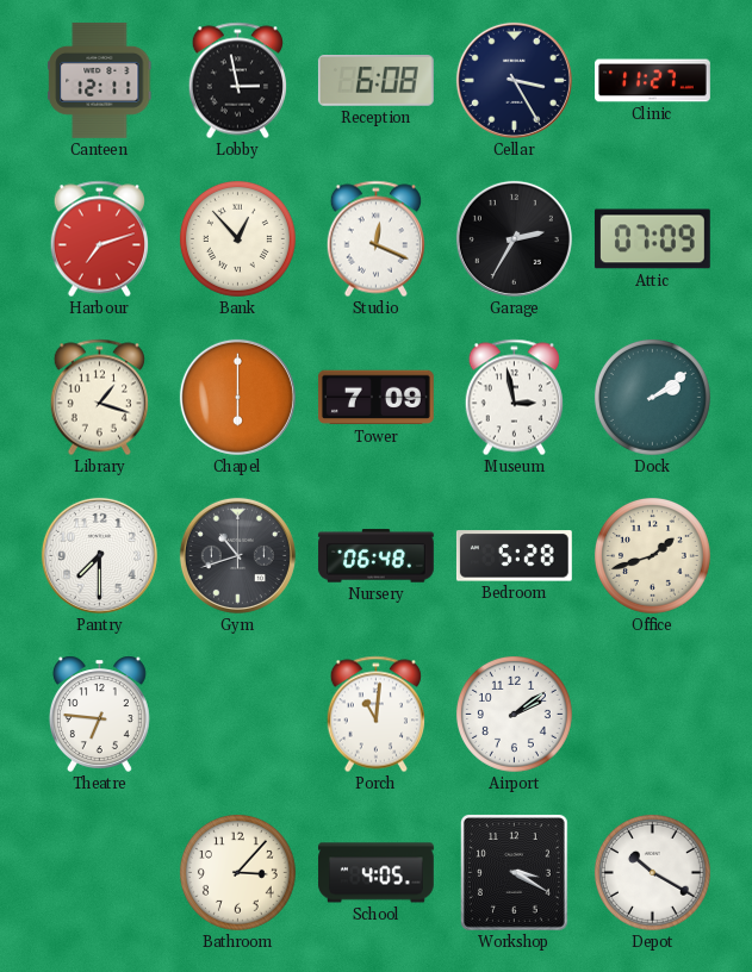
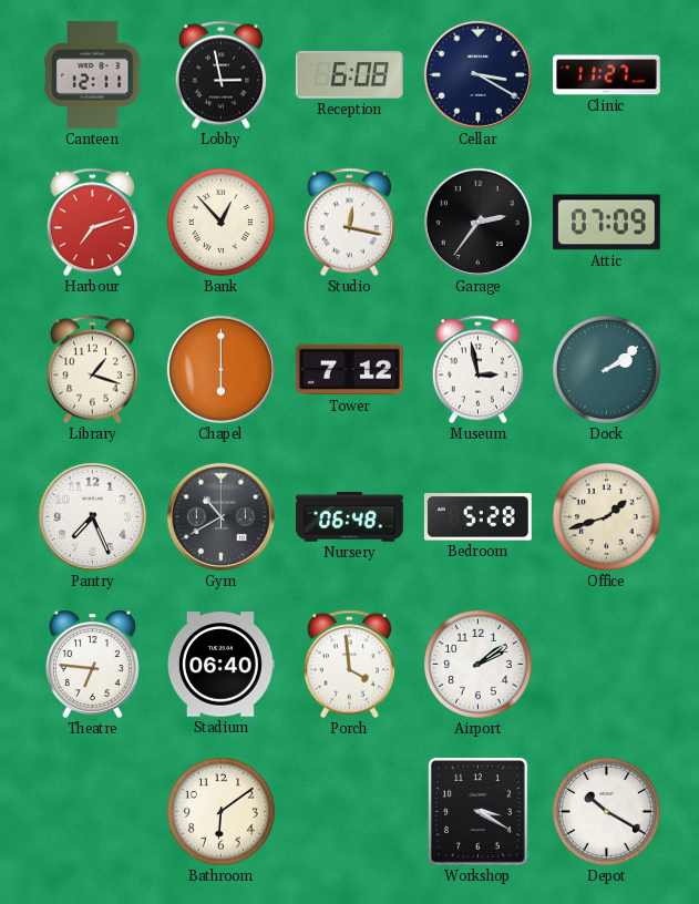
Cellar: 3:25 -> 3:20
Studio: 12:19 -> 12:17
Garage: 2:35 -> 2:36
Tower: 7:09 -> 7:12
Pantry: 7:30 -> 7:26
Gym: 10:42 -> 10:40
Stadium: none -> 06:40
Porch: 11:01 -> 3:59
Bathroom: 3:07 -> 6:09
School: 4:05 -> none
